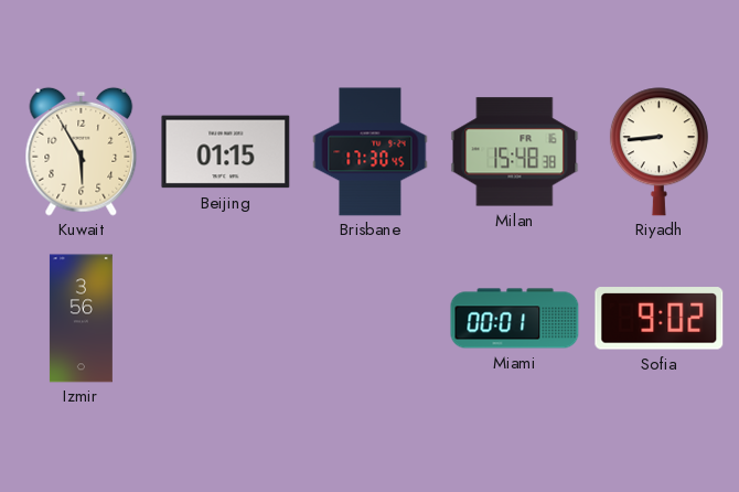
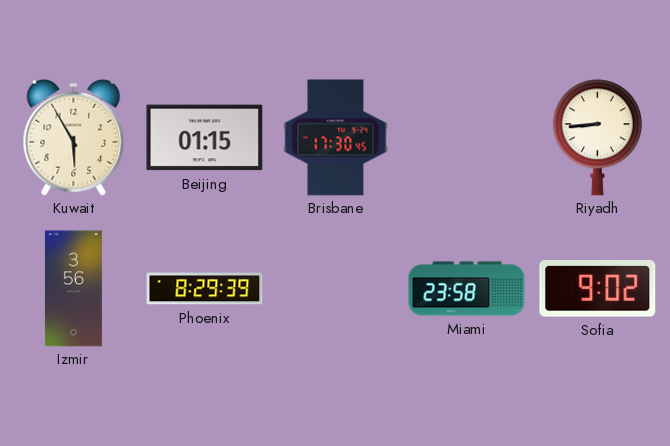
Milan: 15:48 -> none
Phoenix: none -> 8:29
Miami: 00:01 -> 23:58
